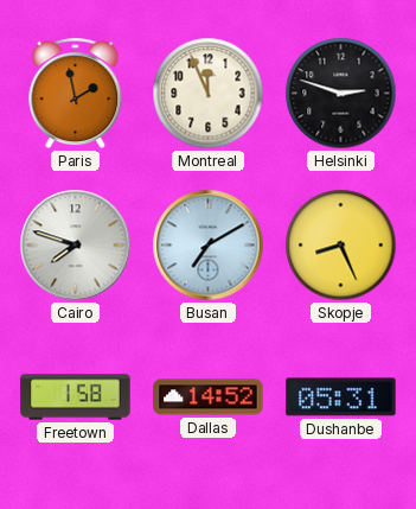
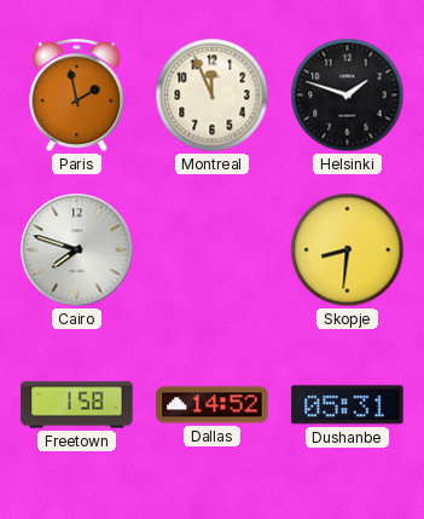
Helsinki: 2:48 -> 1:48
Busan: 7:10 -> none
Skopje: 8:26 -> 8:31
